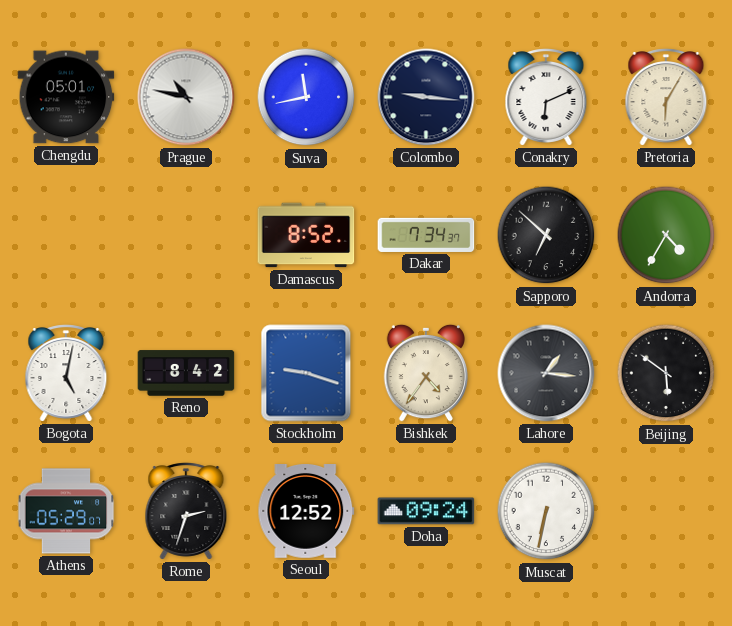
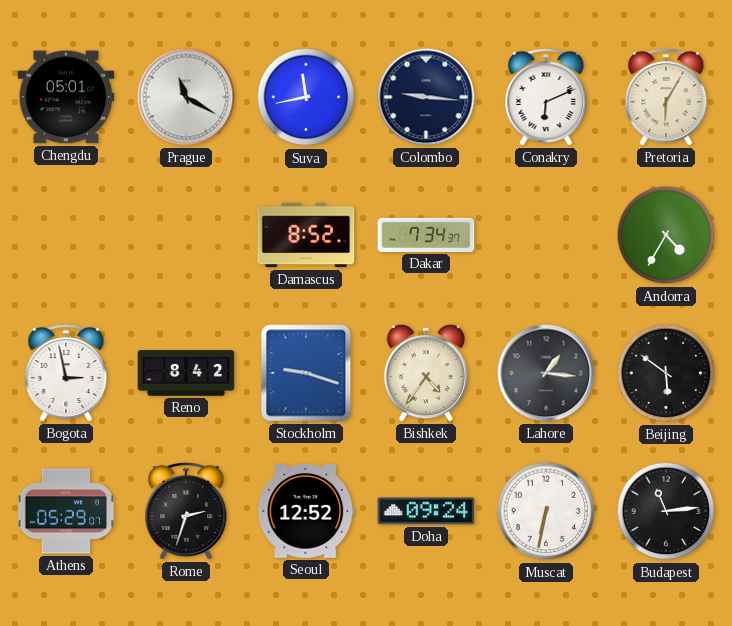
Prague: 10:47 -> 11:20
Sapporo: 6:52 -> none
Bogota: 5:02 -> 2:58
Budapest: none -> 11:14
